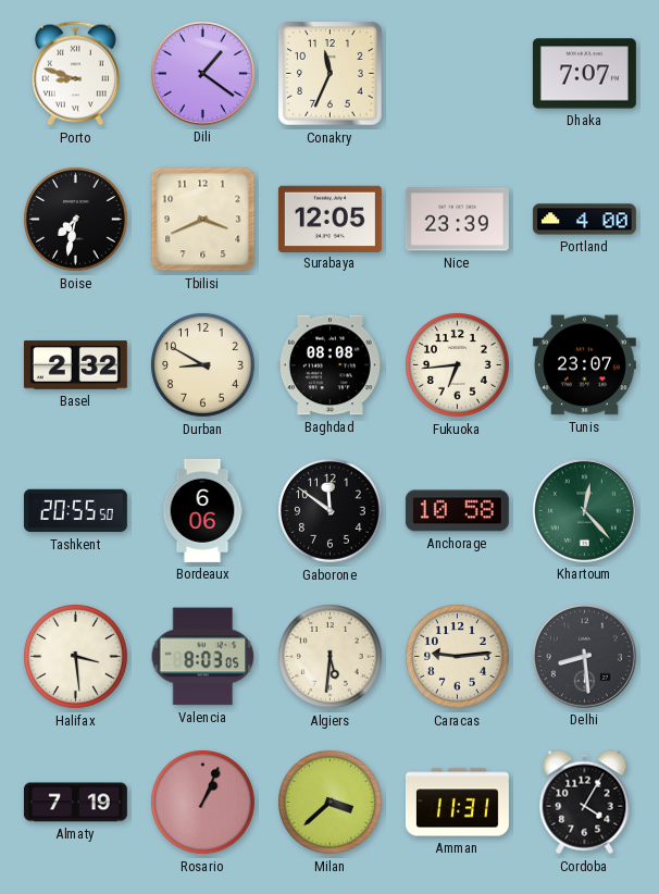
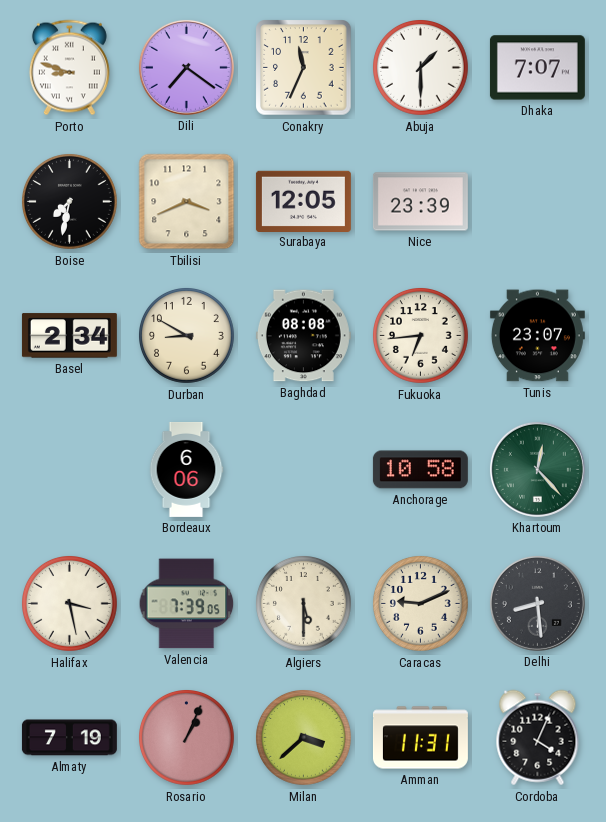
Dili: 1:21 -> 7:21
Abuja: none -> 1:30
Portland: 4:00 -> none
Basel: 2:32 -> 2:34
Tashkent: 20:55 -> none
Gaborone: 11:51 -> none
Halifax: 3:29 -> 3:28
Valencia: 8:03 -> 7:39
Algiers: 5:31 -> 5:30
Caracas: 9:14 -> 9:11
Cordoba: 4:05 -> 4:04
